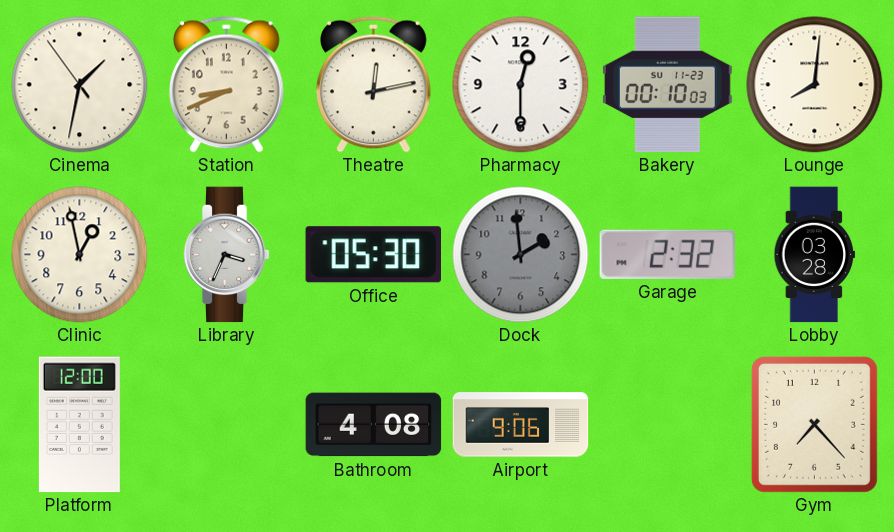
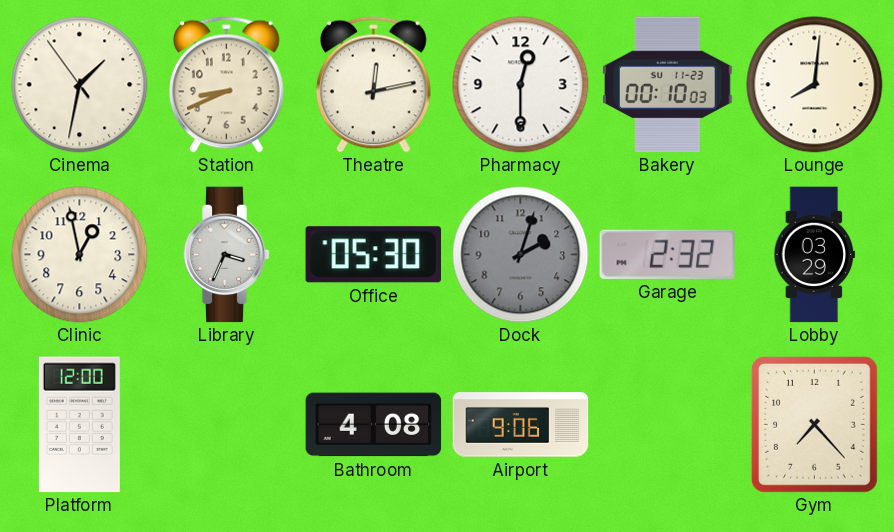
Dock: 1:59 -> 2:03
Lobby: 03:28 -> 03:29
